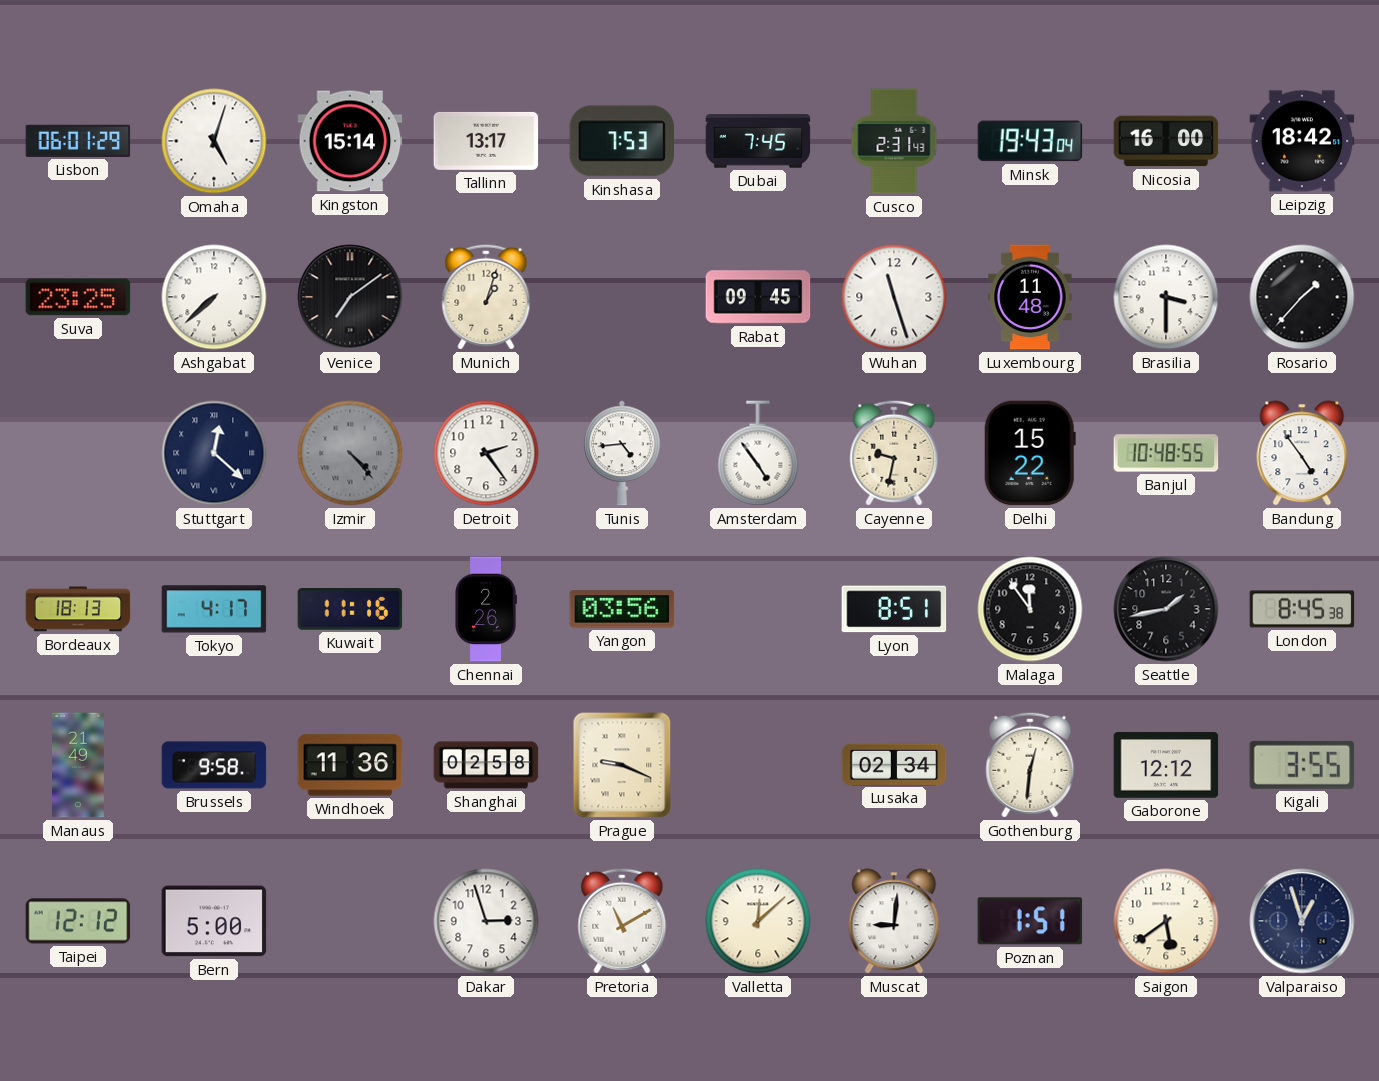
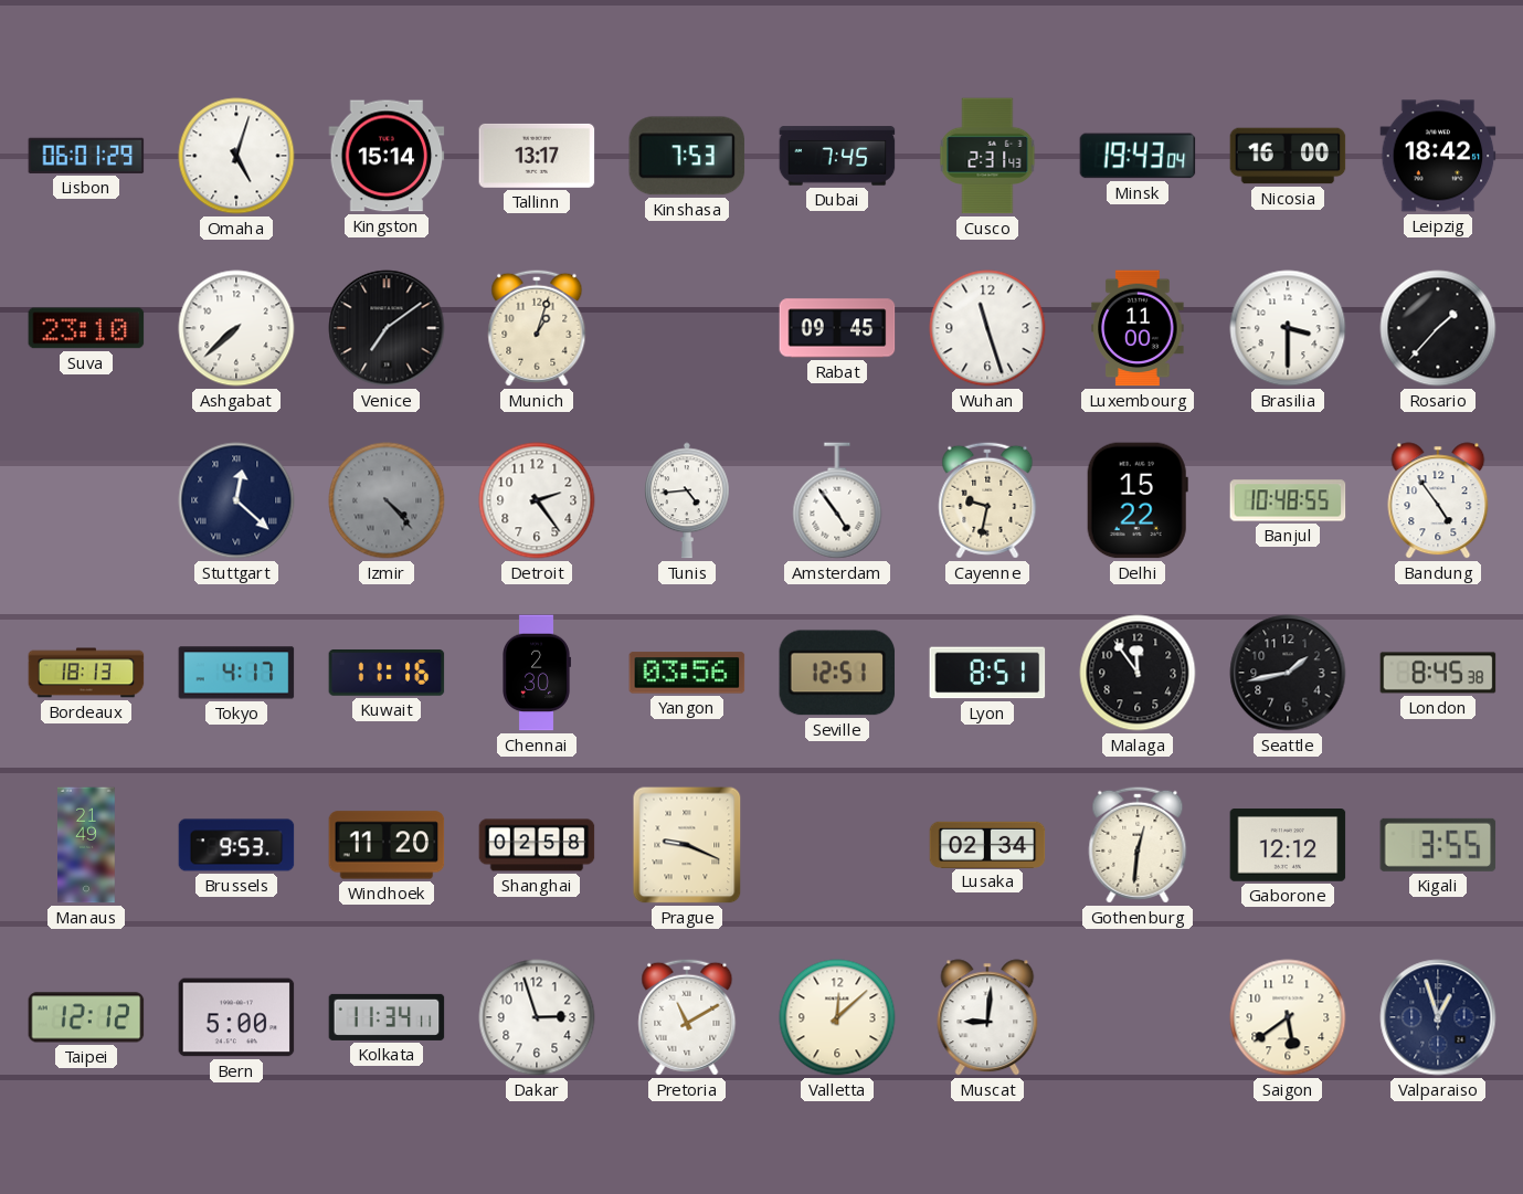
Suva: 23:25 -> 23:10
Luxembourg: 11:48 -> 11:00
Chennai: 2:26 -> 2:30
Seville: none -> 12:51
Brussels: 9:58 -> 9:53
Windhoek: 11:36 -> 11:20
Kolkata: none -> 11:34
Poznan: 1:51 -> none
